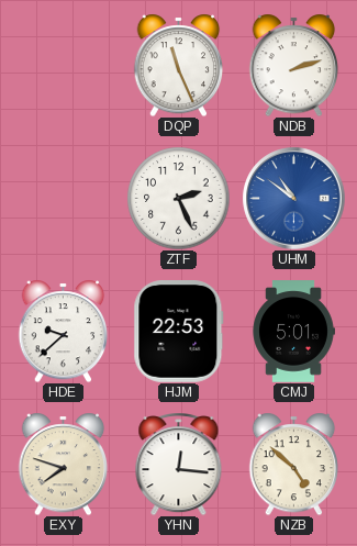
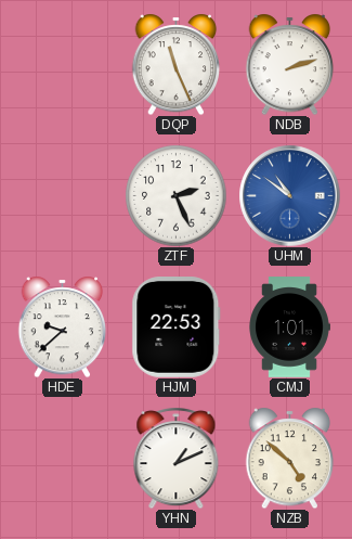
CMJ: 5:01 -> 1:01
EXY: 7:48 -> none
YHN: 12:16 -> 1:11
